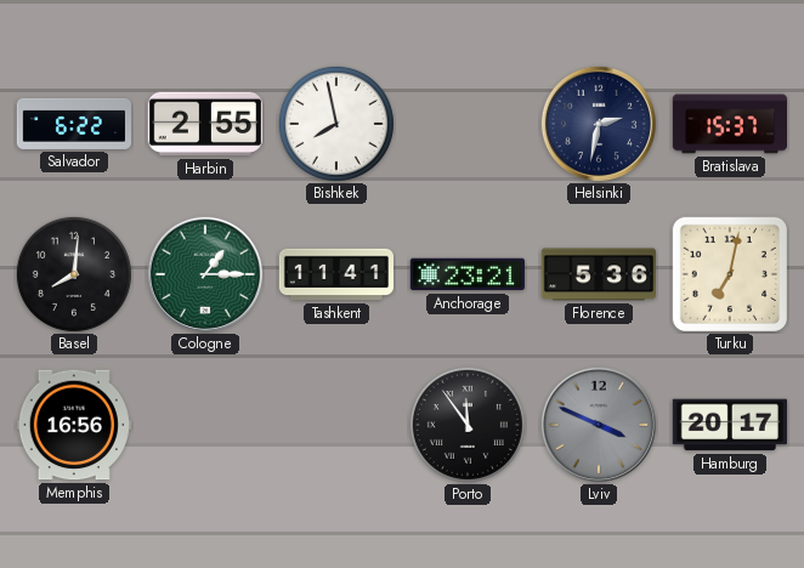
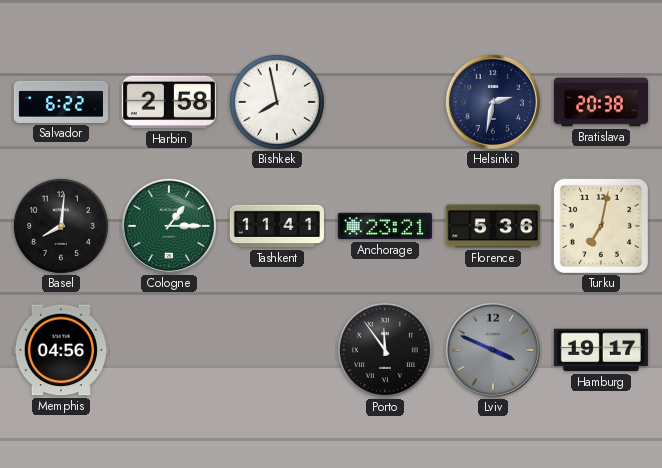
Harbin: 2:55 -> 2:58
Bratislava: 15:37 -> 20:38
Memphis: 16:56 -> 04:56
Hamburg: 20:17 -> 19:17
